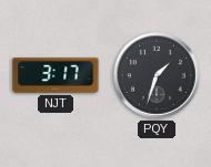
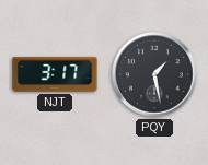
PQY: 1:33 -> 1:28
